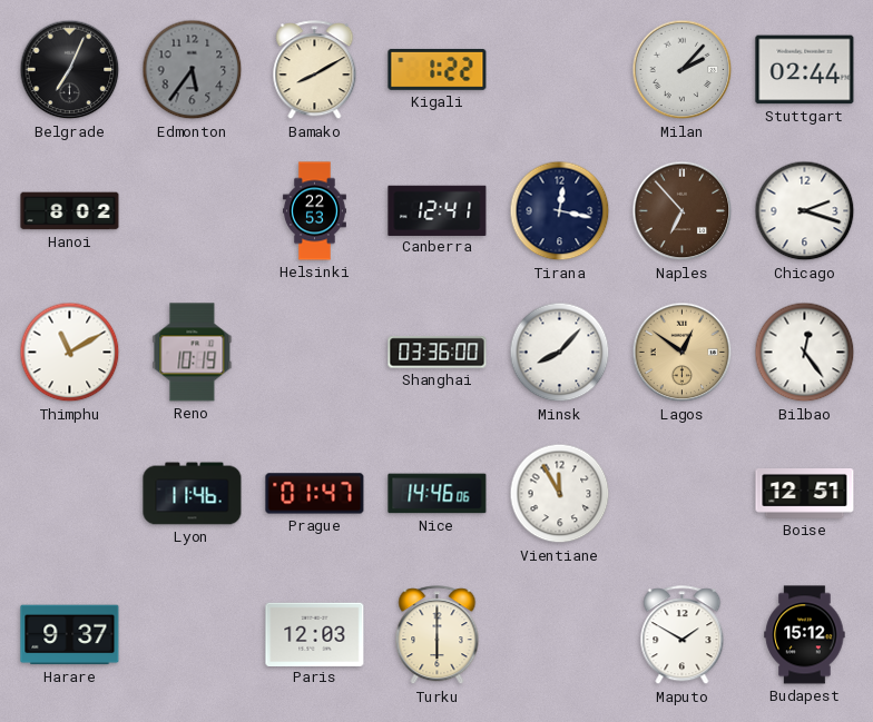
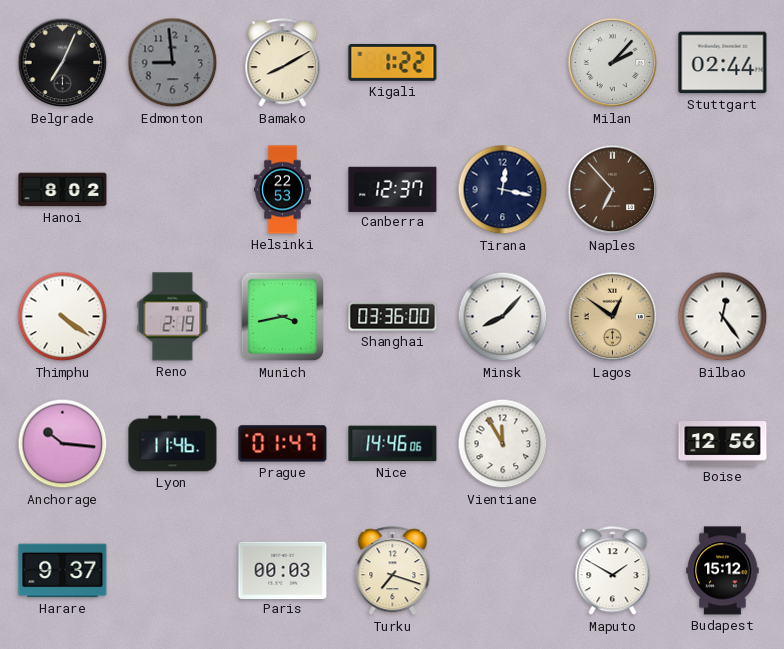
Edmonton: 5:36 -> 8:59
Canberra: 12:41 -> 12:37
Chicago: 2:18 -> none
Thimphu: 11:10 -> 4:21
Reno: 10:19 -> 2:19
Munich: none -> 3:43
Anchorage: none -> 10:16
Boise: 12:51 -> 12:56
Paris: 12:03 -> 00:03
Turku: 6:00 -> 7:18
